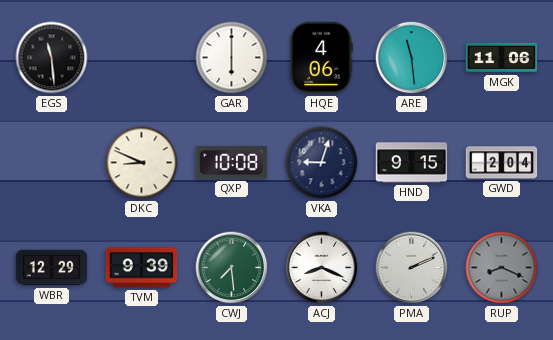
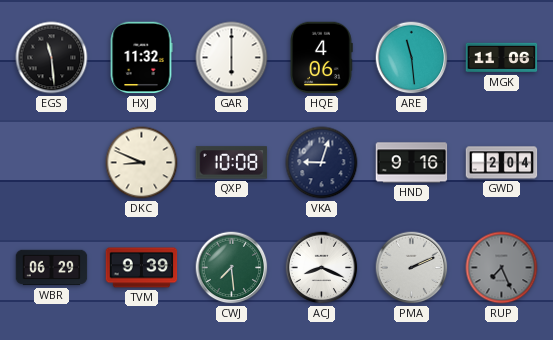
HXJ: none -> 11:32
HND: 9:15 -> 9:16
WBR: 12:29 -> 06:29
RUP: 8:19 -> 7:26
